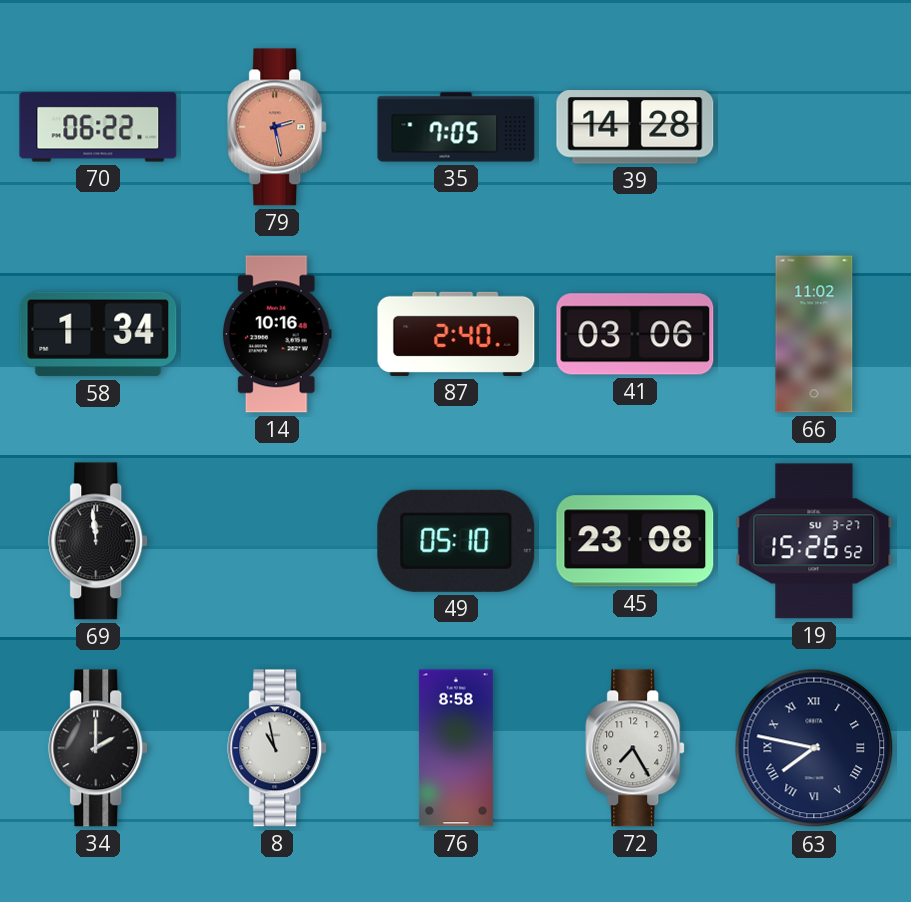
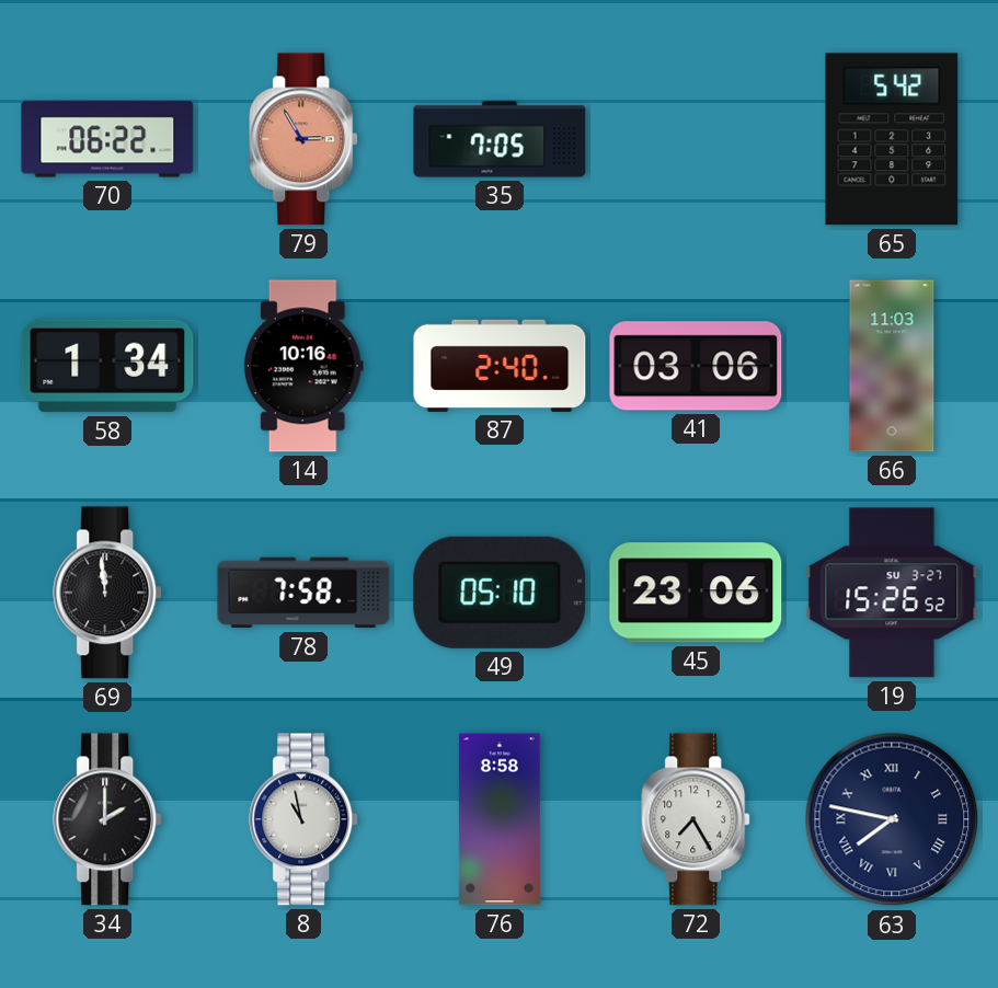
79: 2:28 -> 2:55
39: 14:28 -> none
65: none -> 5:42
66: 11:02 -> 11:03
78: none -> 7:58
45: 23:08 -> 23:06
